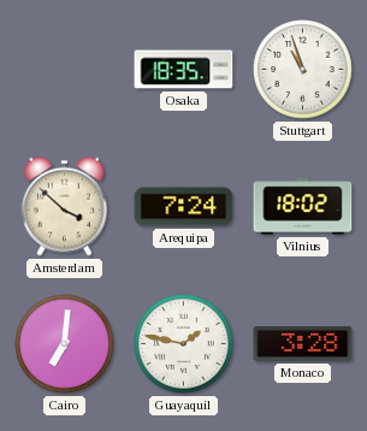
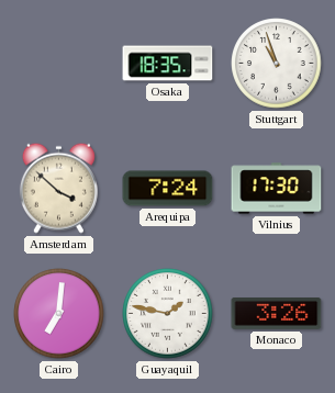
Vilnius: 18:02 -> 17:30
Monaco: 3:28 -> 3:26
